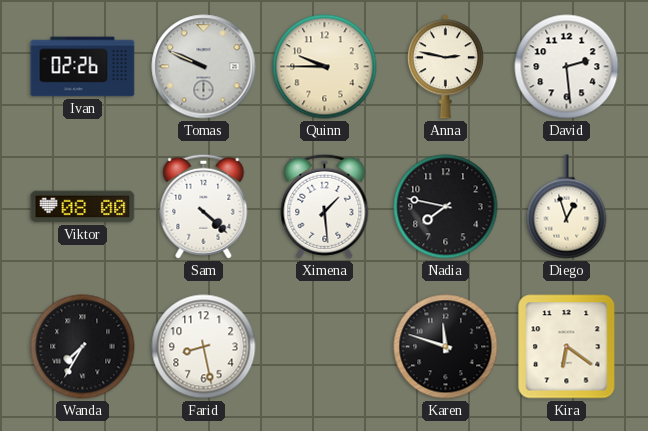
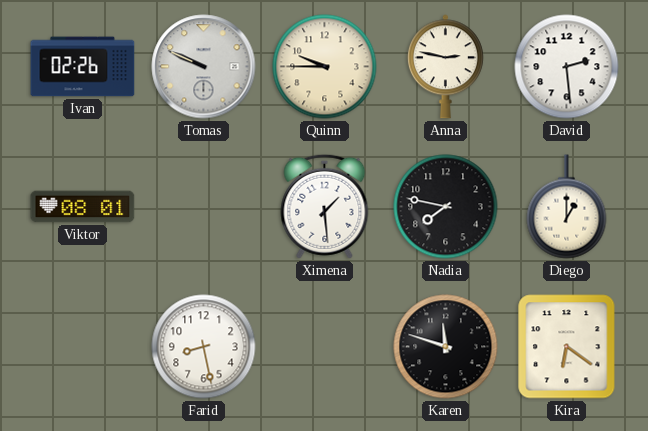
Viktor: 08:00 -> 08:01
Sam: 4:22 -> none
Diego: 12:57 -> 1:00
Wanda: 7:35 -> none
